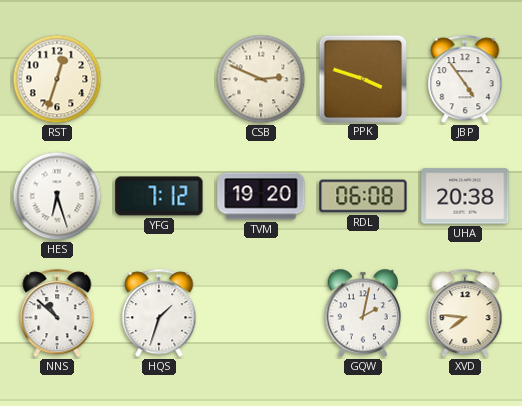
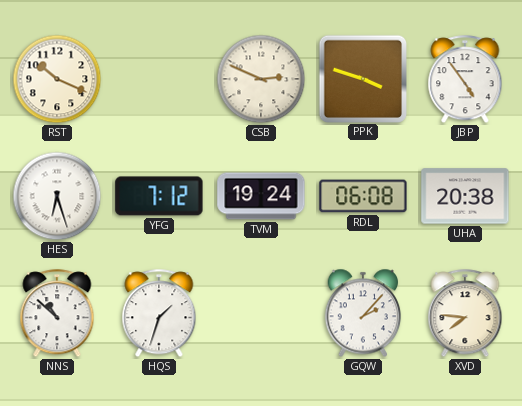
RST: 12:33 -> 10:19
TVM: 19:20 -> 19:24
GQW: 2:02 -> 2:07
